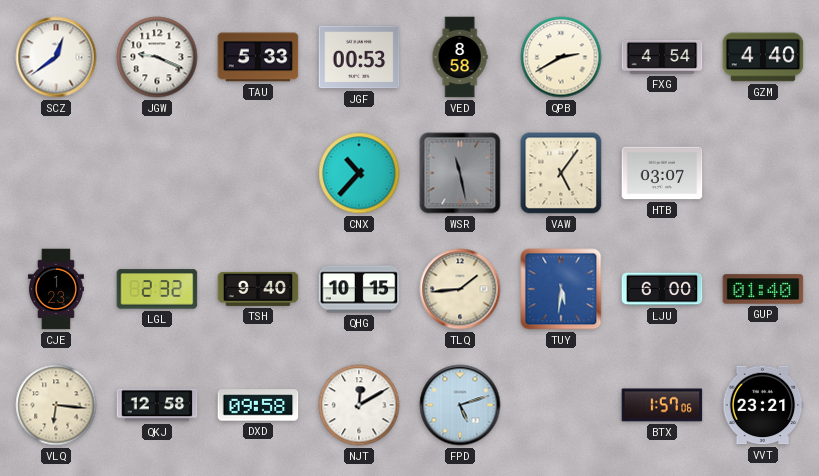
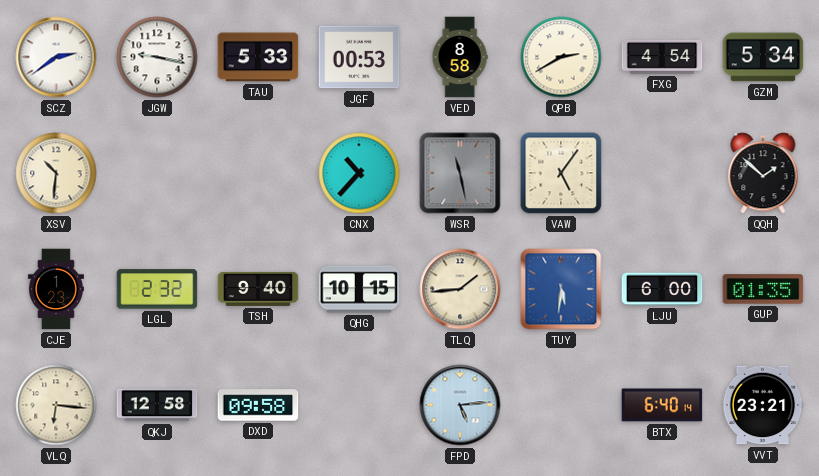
SCZ: 12:39 -> 2:39
JGW: 9:19 -> 9:17
GZM: 4:40 -> 5:34
XSV: none -> 10:31
HTB: 03:07 -> none
QQH: none -> 1:52
GUP: 01:40 -> 01:35
NJT: 12:10 -> none
FPD: 5:12 -> 5:14
BTX: 1:57 -> 6:40
